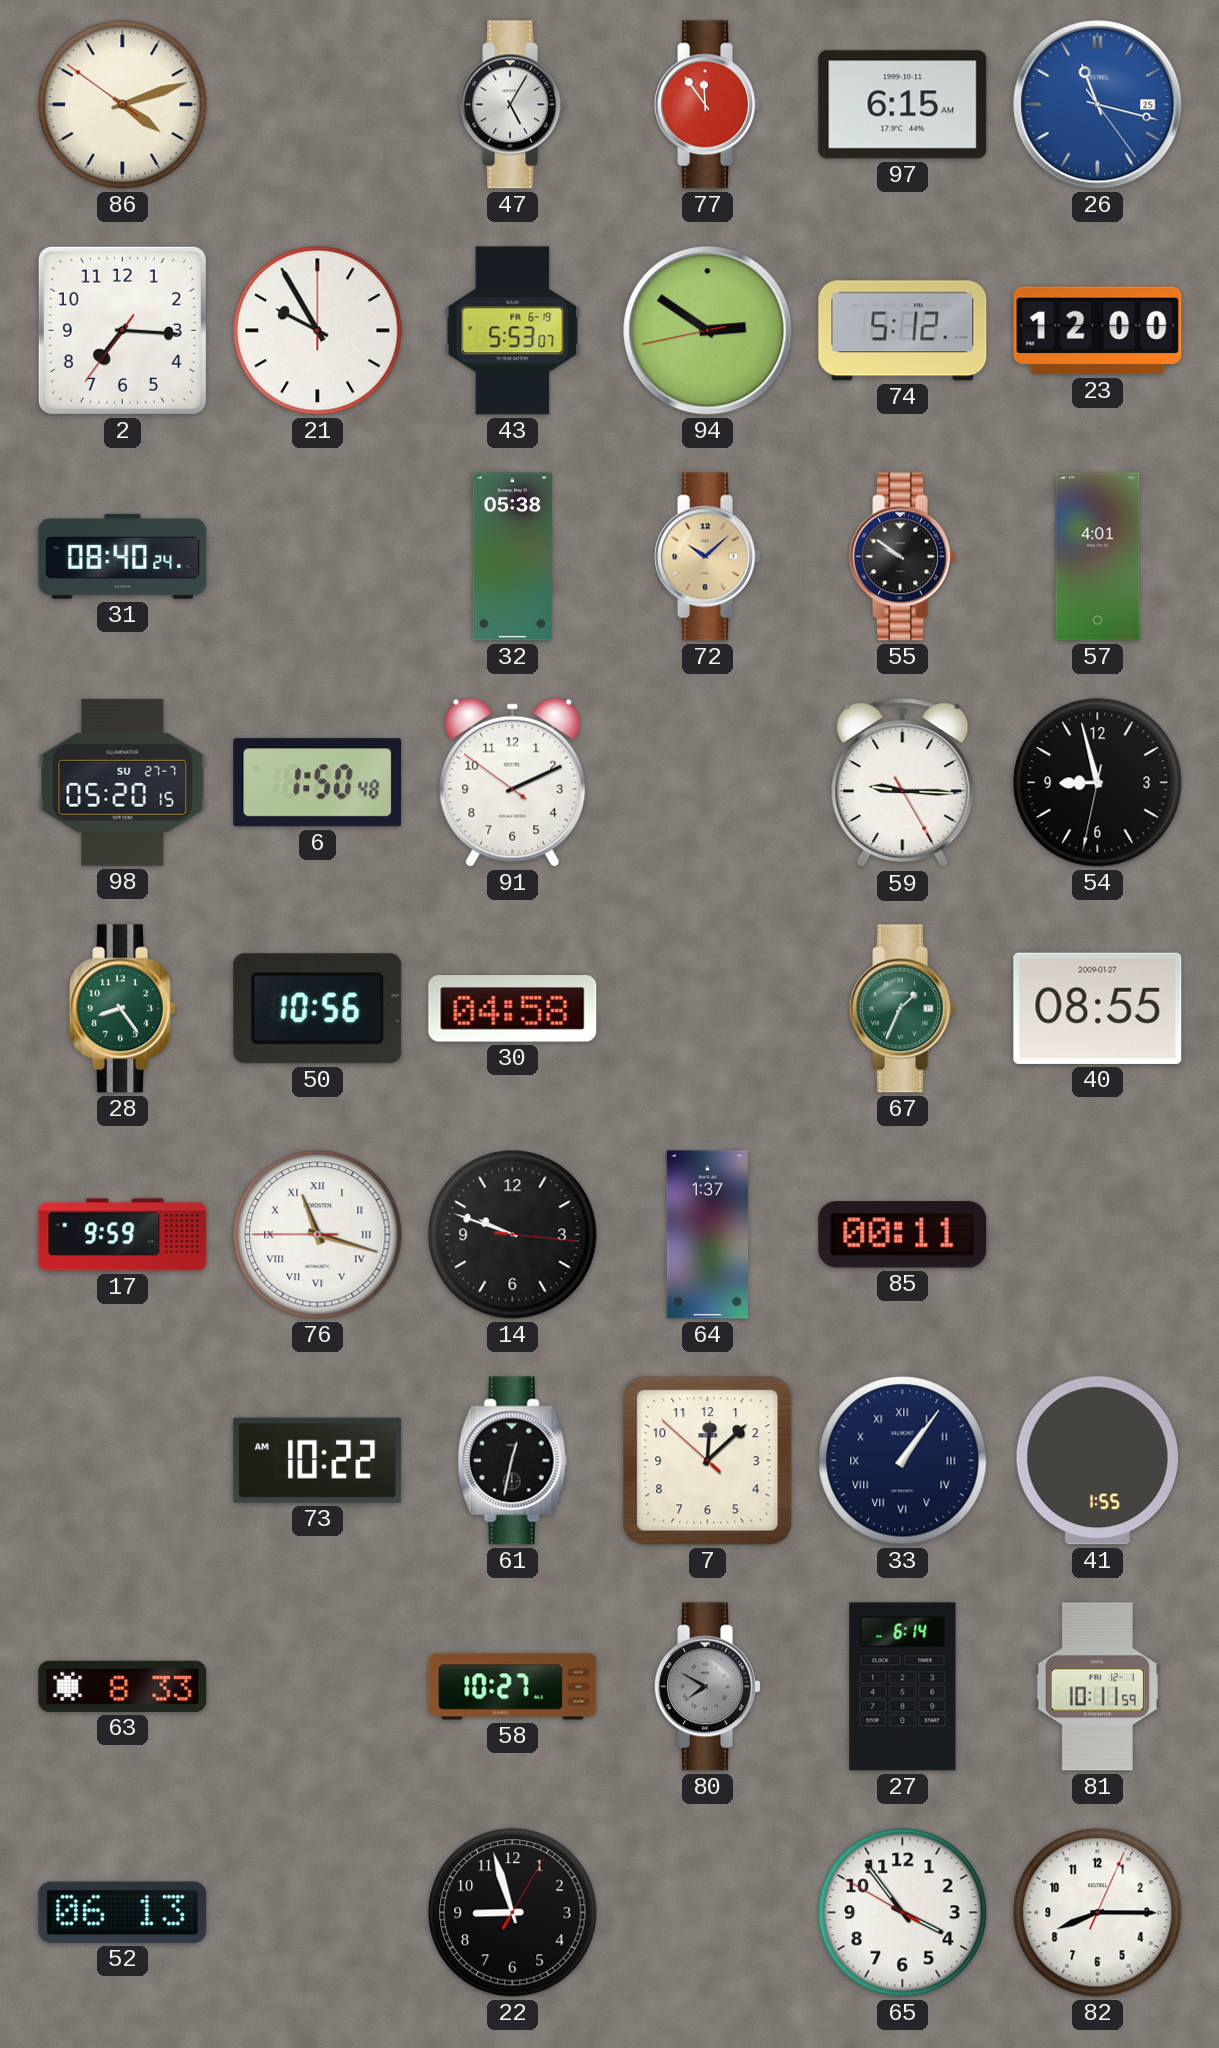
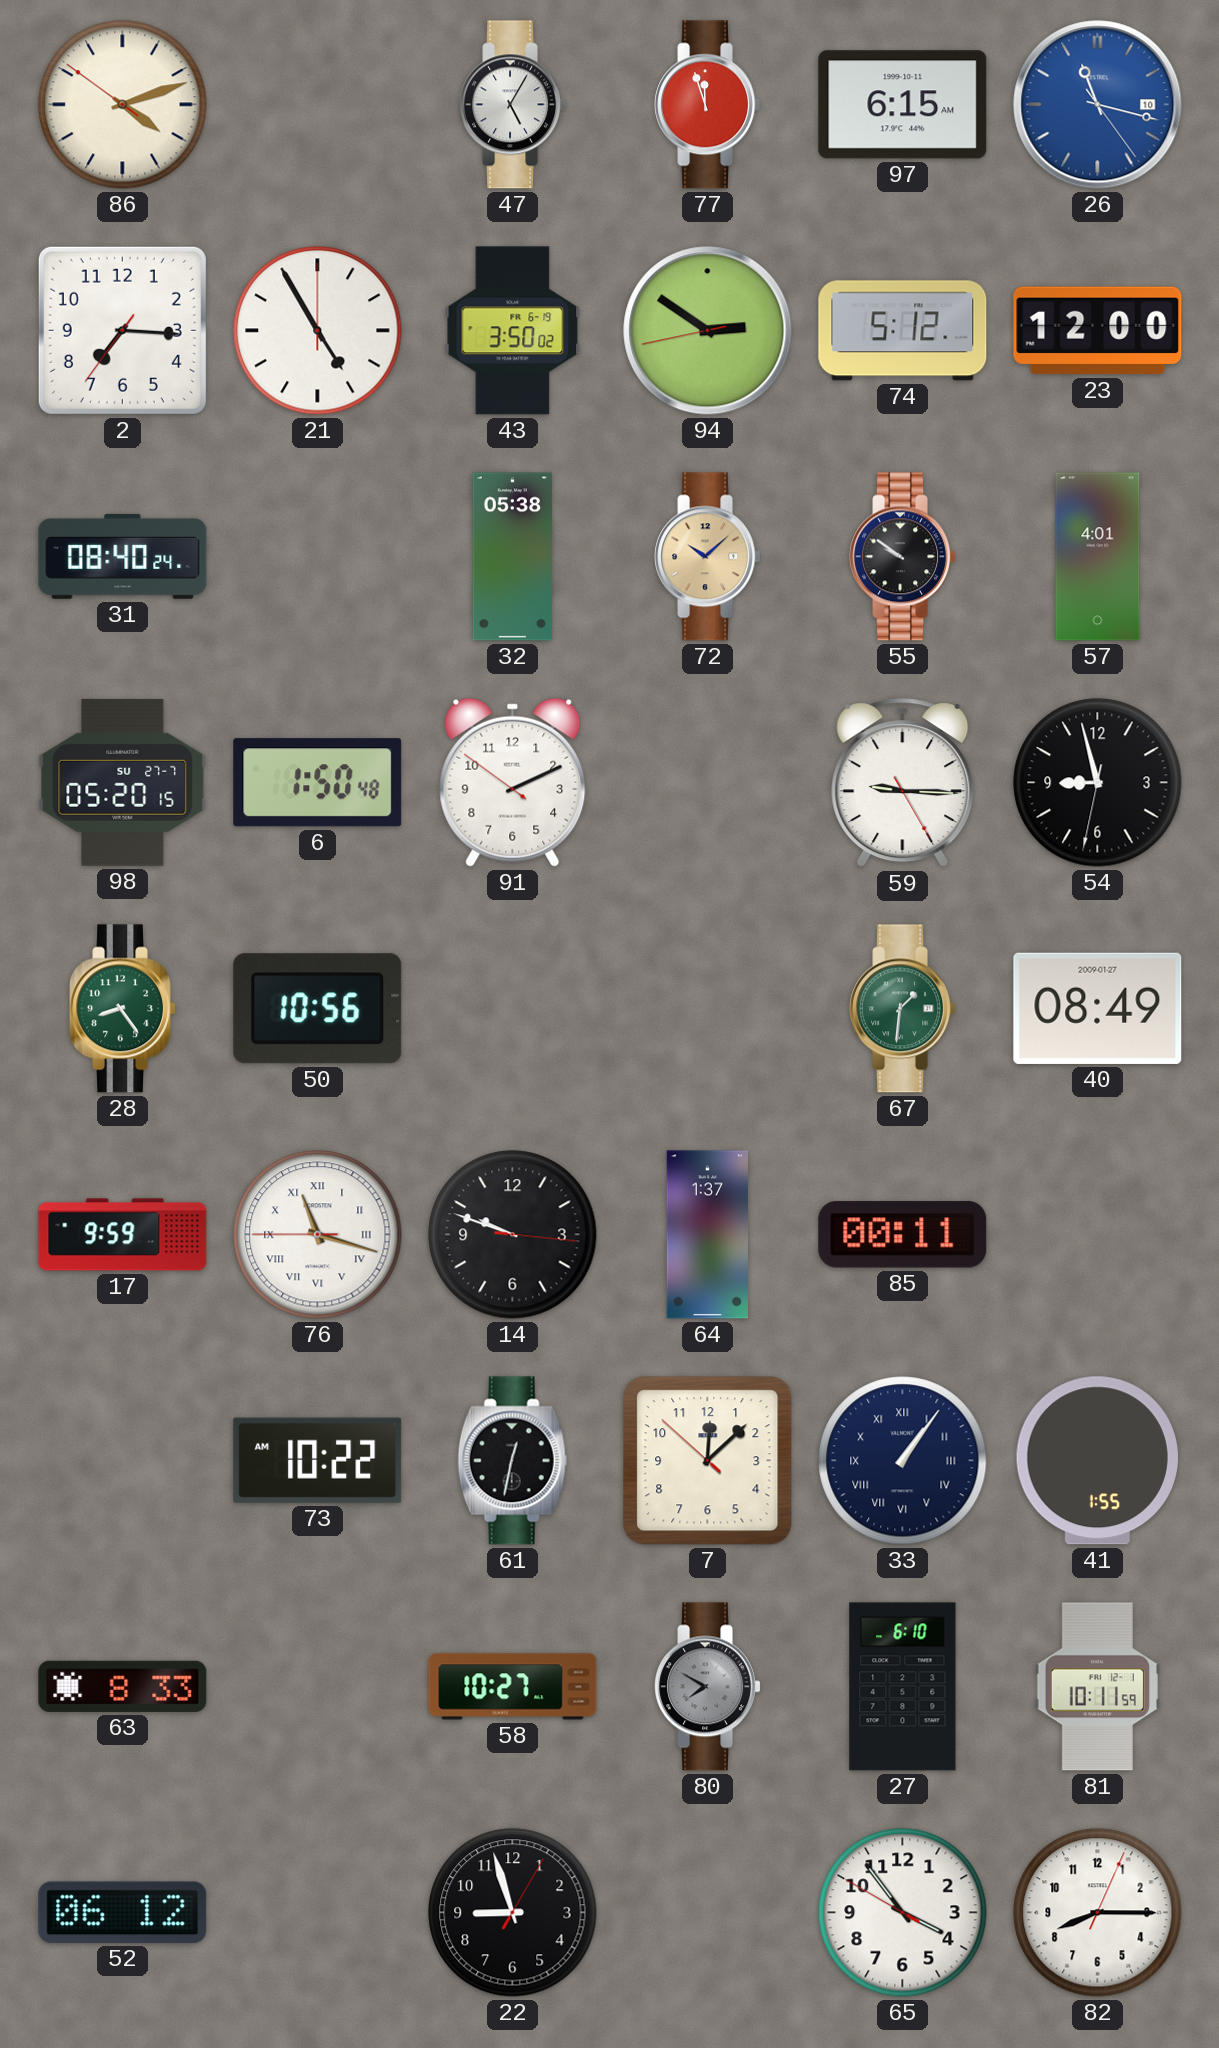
77: 11:54 -> 11:57
26 date: 25 -> 10
21: 9:55 -> 4:55
43: 5:53 -> 3:50
30: 04:58 -> none
67: 1:34 -> 1:31
40: 08:55 -> 08:49
27: 6:14 -> 6:10
52: 06:13 -> 06:12
